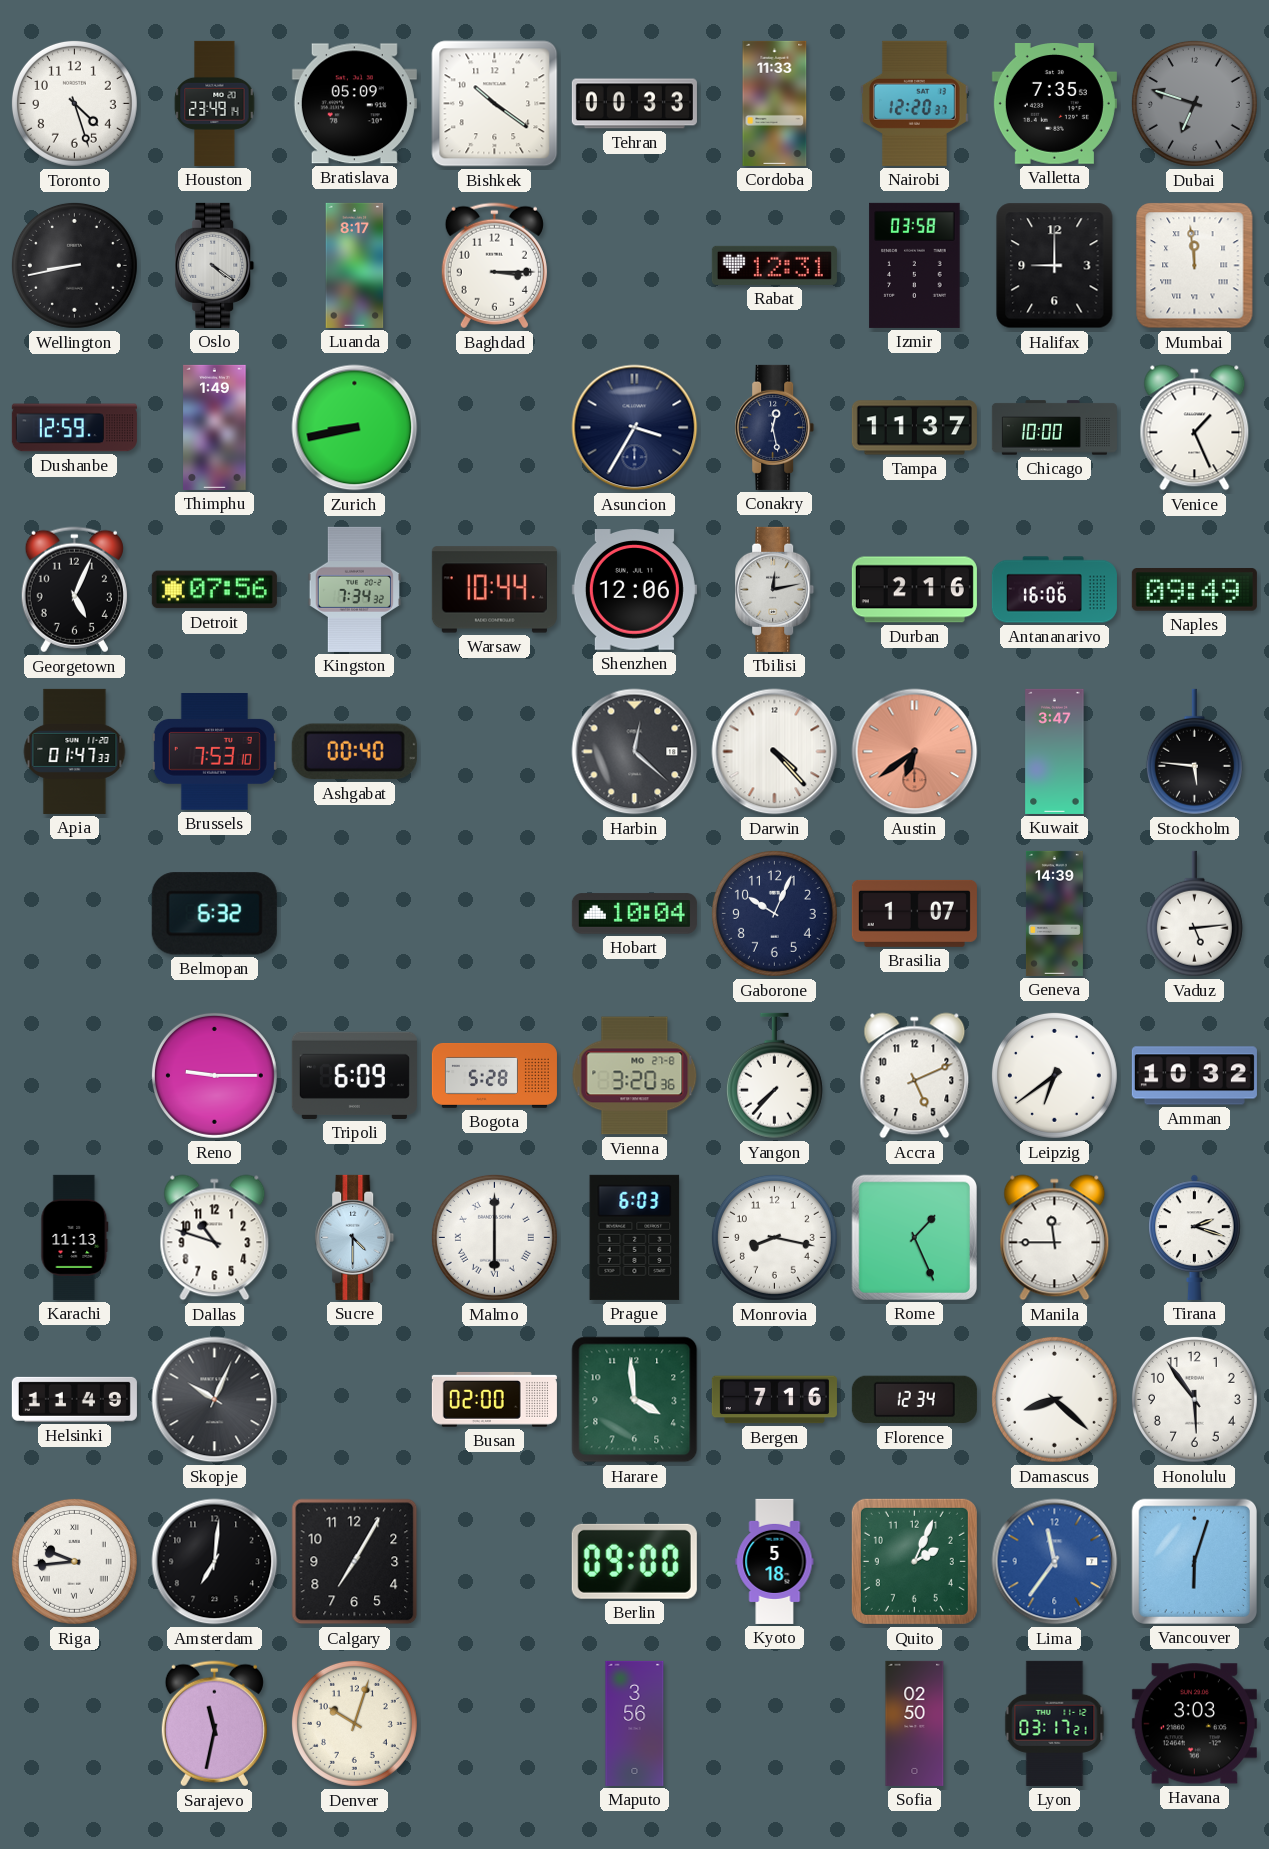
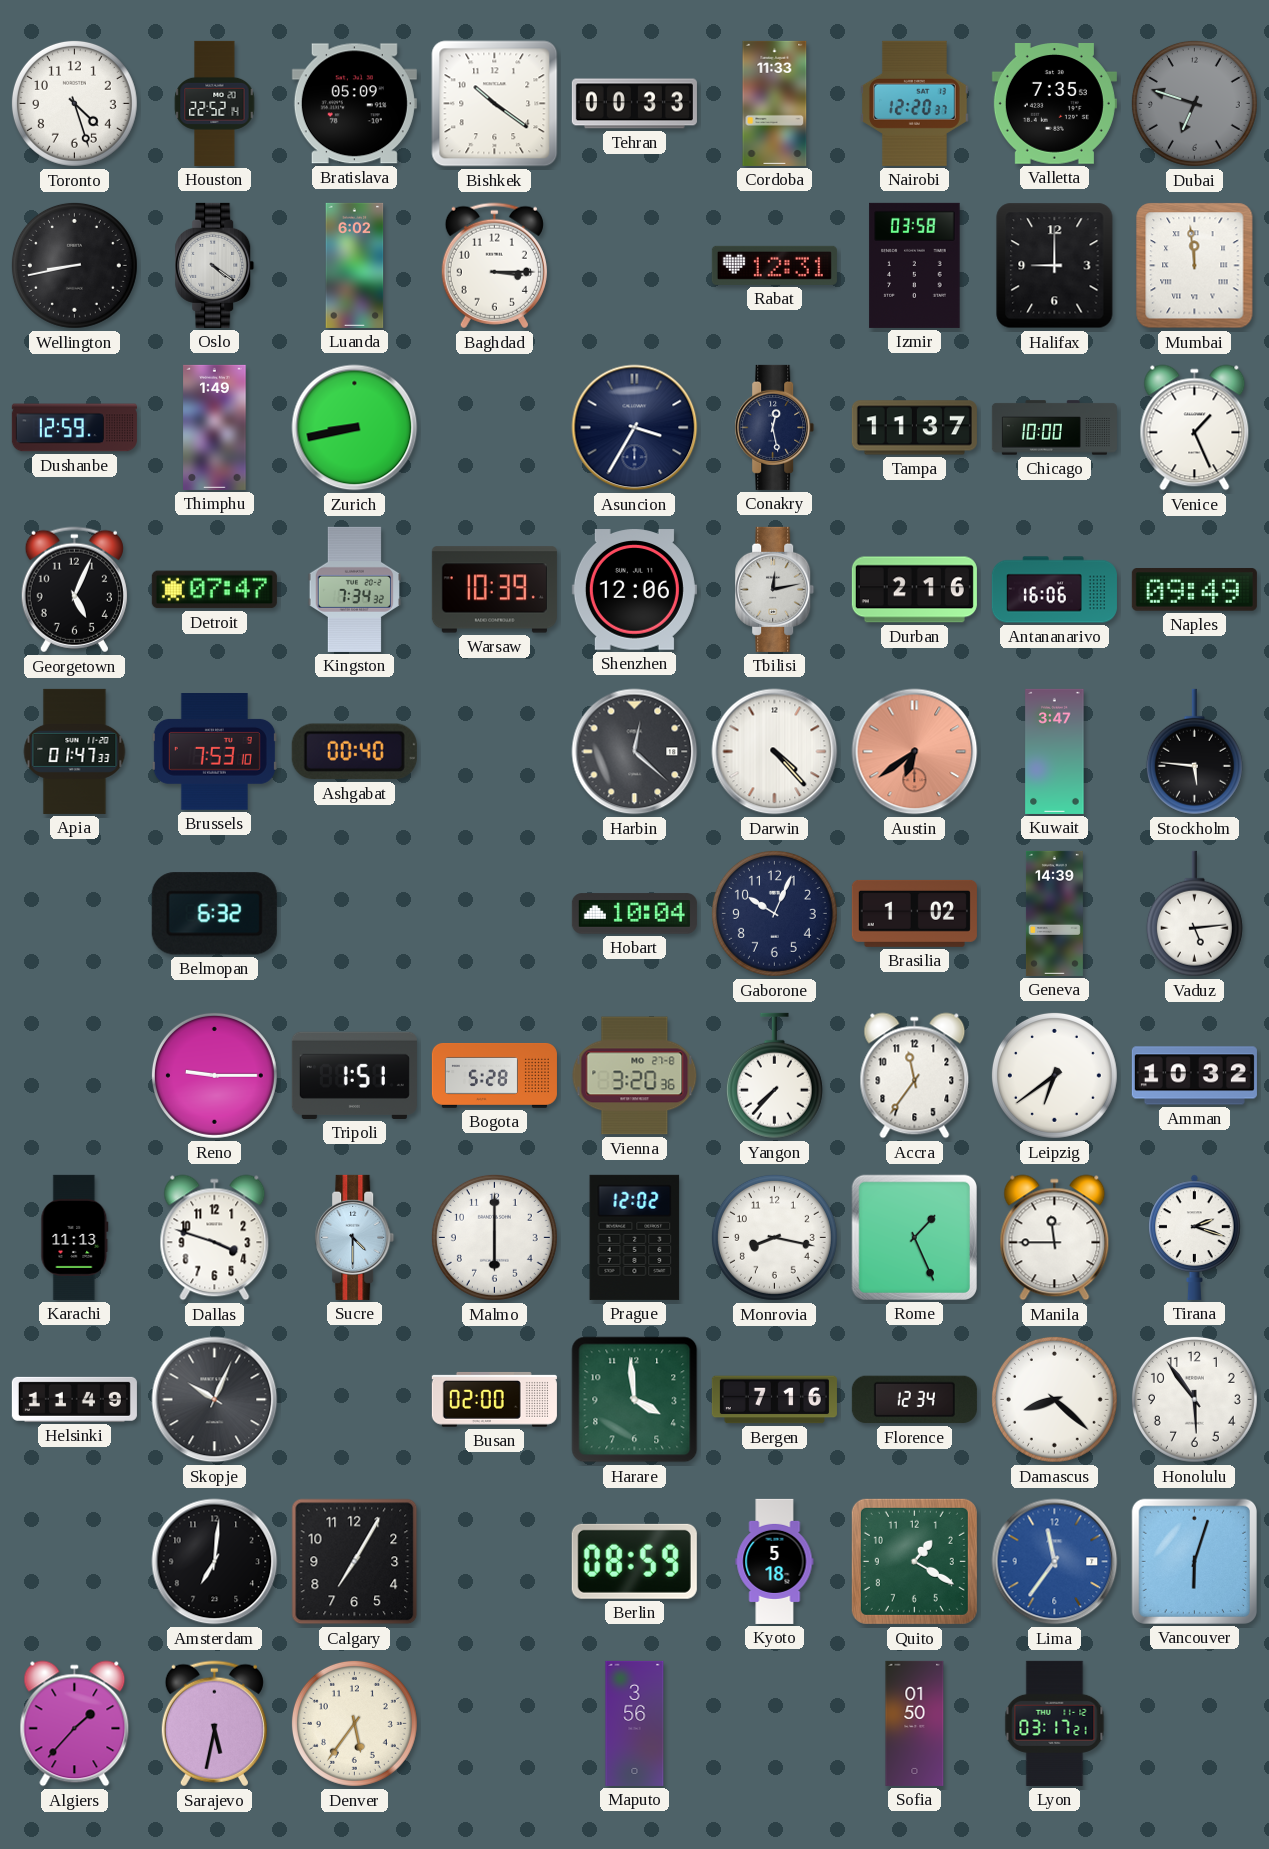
Houston: 23:49 -> 22:52
Luanda: 8:17 -> 6:02
Detroit: 07:56 -> 07:47
Warsaw: 10:44 -> 10:39
Brasilia: 1:07 -> 1:02
Tripoli: 6:09 -> 1:51
Accra: 5:11 -> 11:36
Dallas: 10:48 -> 3:48
Malmo numerals: Roman -> Arabic
Prague: 6:03 -> 12:02
Riga: 9:44 -> none
Berlin: 09:00 -> 08:59
Quito: 2:04 -> 1:20
Algiers: none -> 1:37
Sarajevo: 11:32 -> 5:32
Denver: 10:03 -> 5:36
Sofia: 02:50 -> 01:50
Havana: 3:03 -> none
